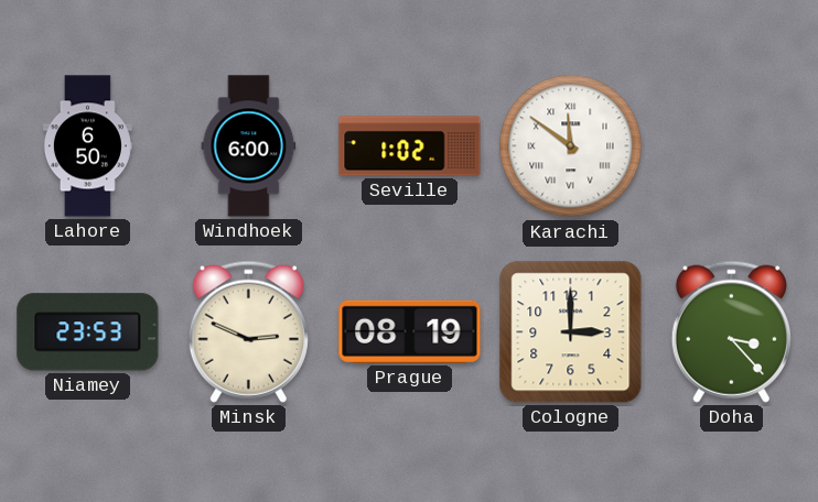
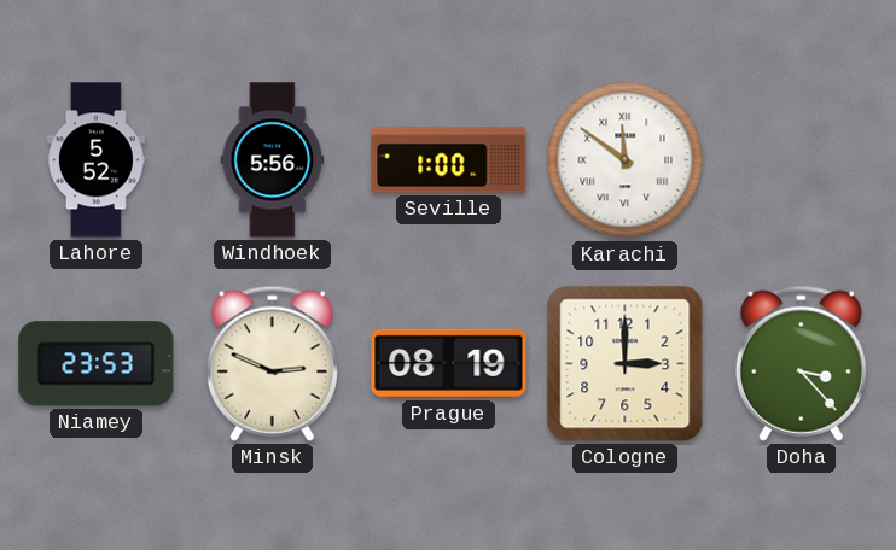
Lahore: 6:50 -> 5:52
Windhoek: 6:00 -> 5:56
Seville: 1:02 -> 1:00
